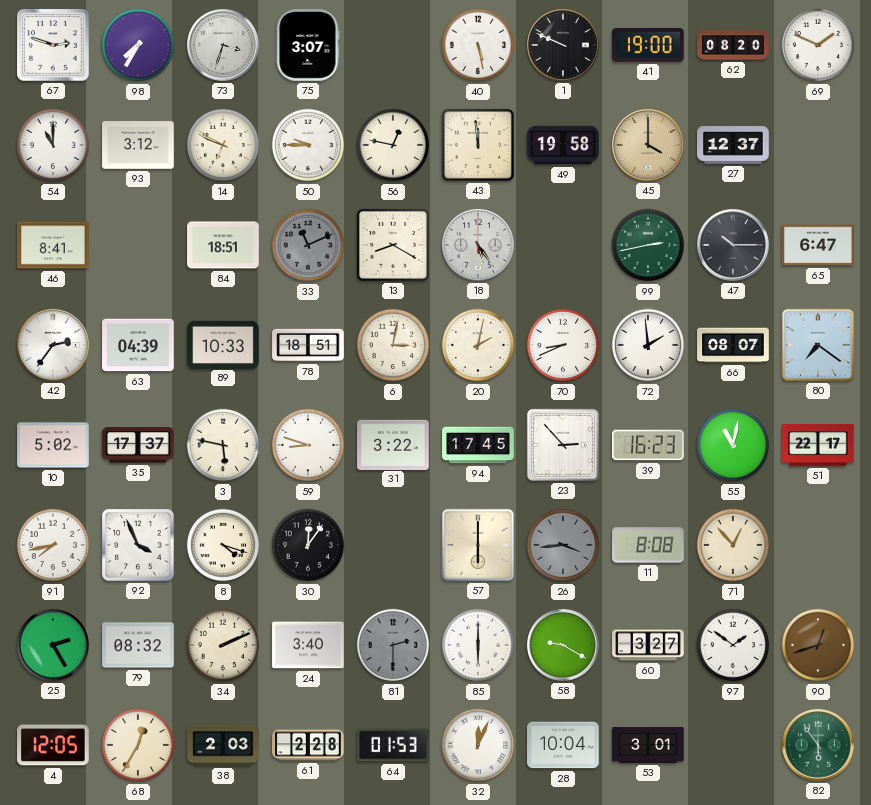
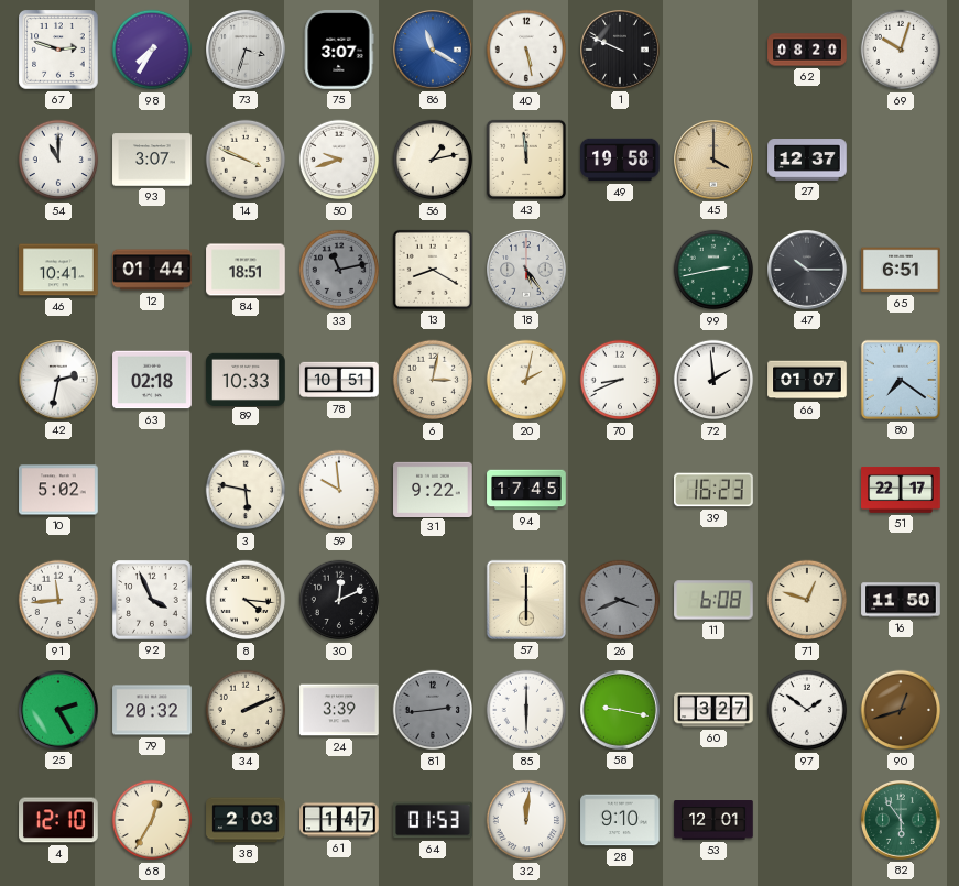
86: none -> 11:20
41: 19:00 -> none
69: 1:49 -> 10:03
93: 3:12 -> 3:07
14: 6:49 -> 3:49
50: 9:45 -> 9:42
56: 12:47 -> 1:13
46: 8:41 -> 10:41
12: none -> 01:44
33: 11:11 -> 11:13
65: 6:47 -> 6:51
42: 2:36 -> 2:32
63: 04:39 -> 02:18
78: 18:51 -> 10:51
66: 08:07 -> 01:07
35: 17:37 -> none
59: 8:48 -> 9:59
31: 3:22 -> 9:22
23: 2:53 -> none
55: 11:02 -> none
91: 7:43 -> 11:44
8: 4:18 -> 4:16
30: 12:06 -> 12:11
26: 3:44 -> 3:41
11: 8:08 -> 6:08
71: 12:53 -> 12:48
16: none -> 11:50
79: 08:32 -> 20:32
24: 3:40 -> 3:39
81: 2:30 -> 2:44
58: 9:20 -> 9:17
4: 12:05 -> 12:10
61: 2:28 -> 1:47
32: 12:04 -> 12:01
28: 10:04 -> 9:10
53: 3:01 -> 12:01
